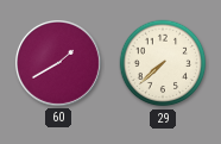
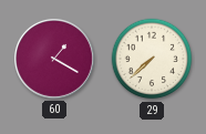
60: 1:40 -> 1:20
